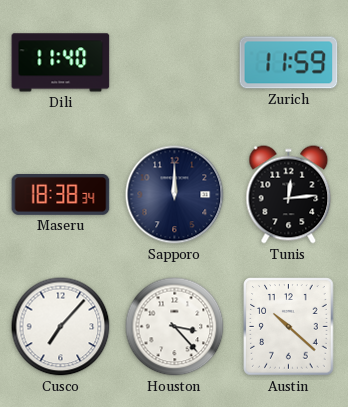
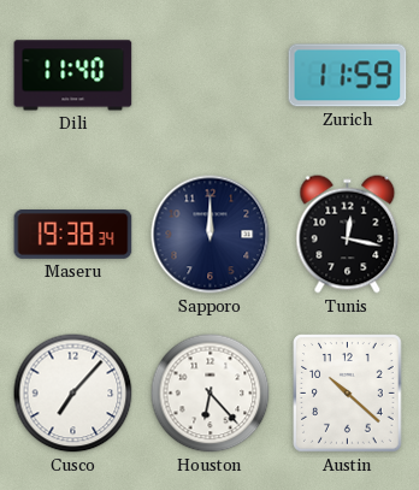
Maseru: 18:38 -> 19:38
Tunis: 12:14 -> 12:17
Houston: 3:23 -> 6:23
